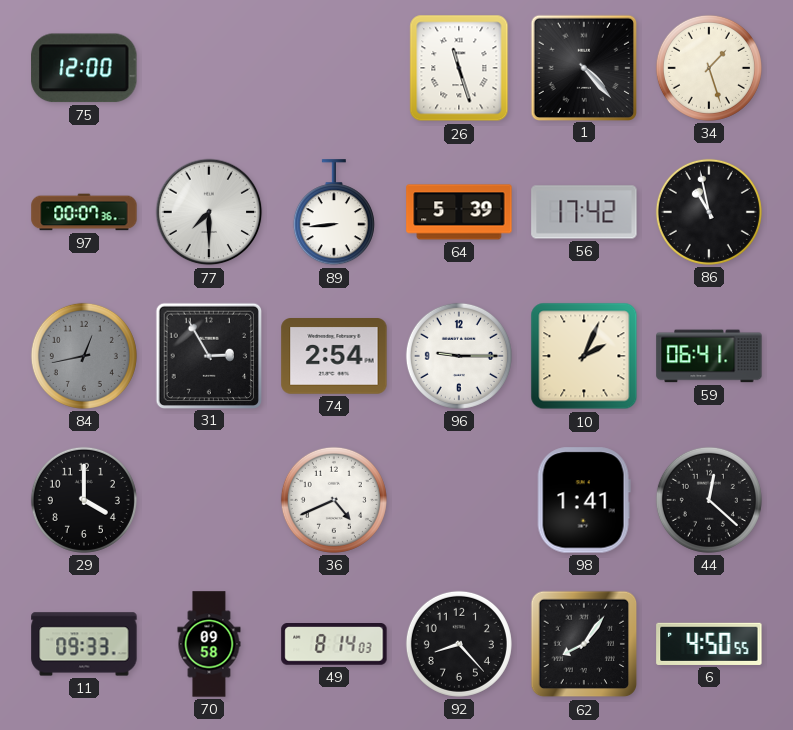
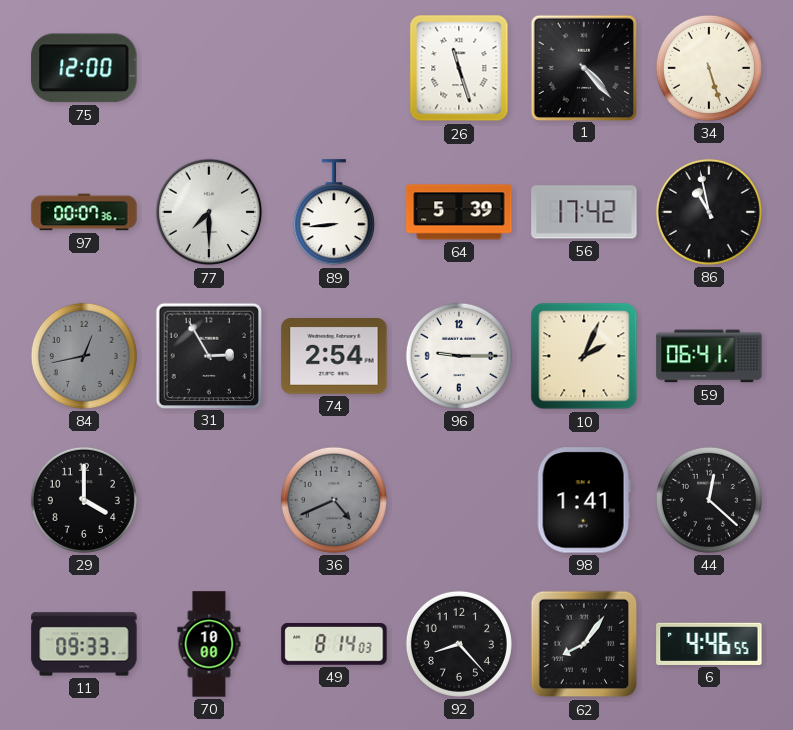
34: 1:27 -> 5:27
36 dial: white -> grey
70: 09:58 -> 10:00
6: 4:50 -> 4:46
